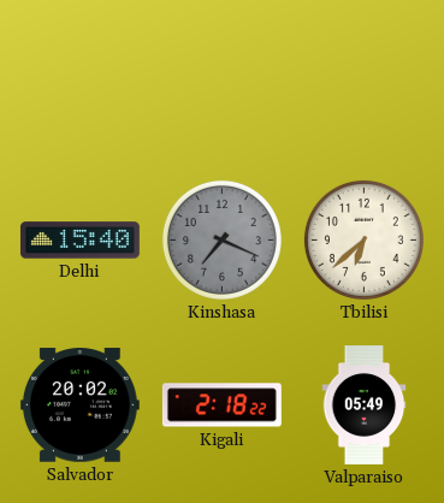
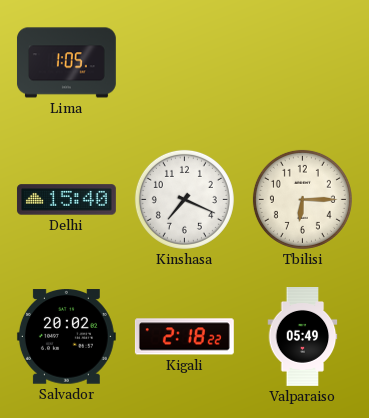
Lima: none -> 1:05
Kinshasa dial: grey -> white
Tbilisi: 6:38 -> 6:15
